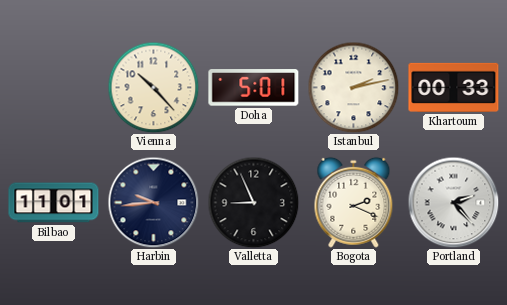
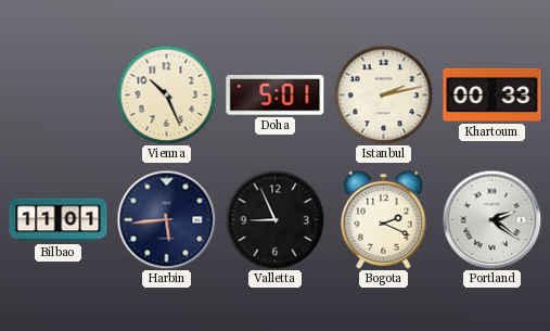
Vienna: 10:23 -> 10:26
Harbin: 9:44 -> 5:44
Portland: 2:23 -> 2:21
